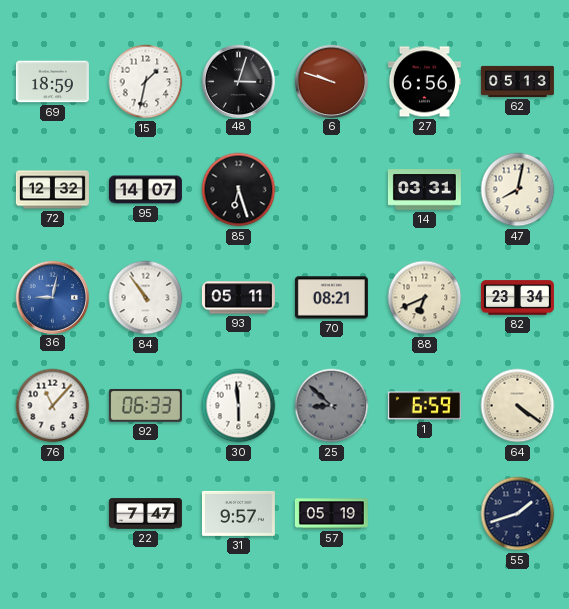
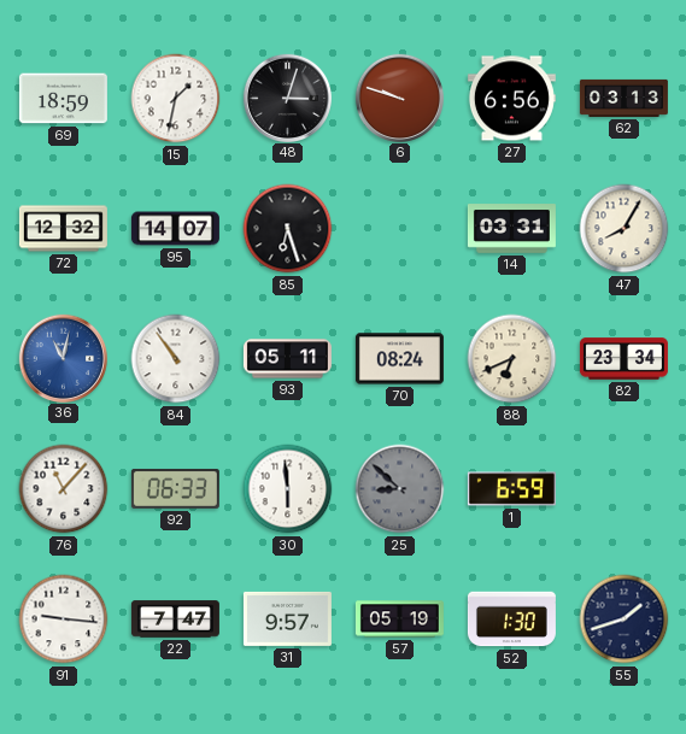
62: 05:13 -> 03:13
47: 8:02 -> 8:05
36: 9:02 -> 11:02
70: 08:21 -> 08:24
64: 4:21 -> none
91: none -> 9:16
52: none -> 1:30
